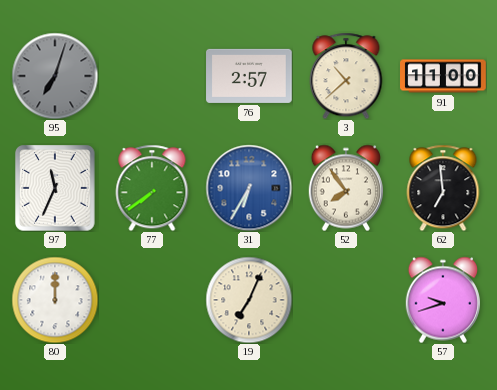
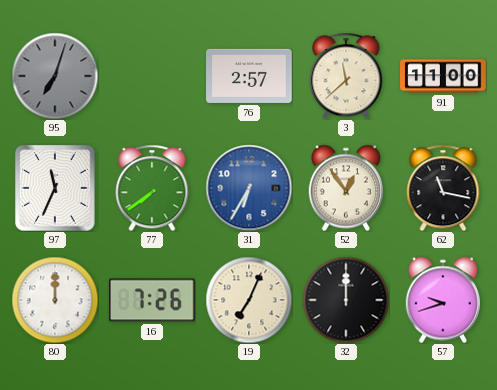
3: 10:38 -> 11:38
52: 7:54 -> 12:54
62: 6:59 -> 11:17
16: none -> 7:26
32: none -> 12:00
